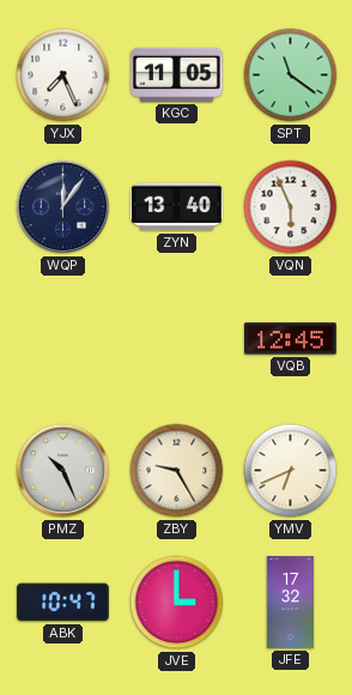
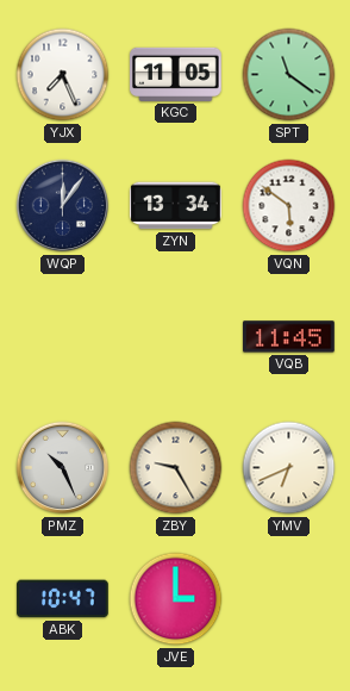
ZYN: 13:40 -> 13:34
VQN: 5:56 -> 5:51
VQB: 12:45 -> 11:45
JFE: 17:32 -> none
